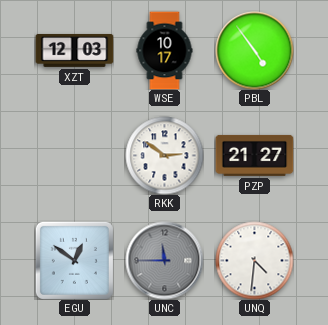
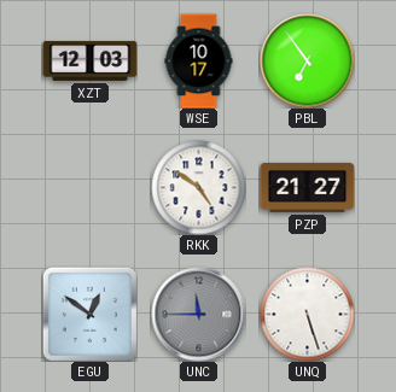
PBL: 4:54 -> 6:54
RKK: 2:51 -> 4:51
UNQ: 4:31 -> 5:27
